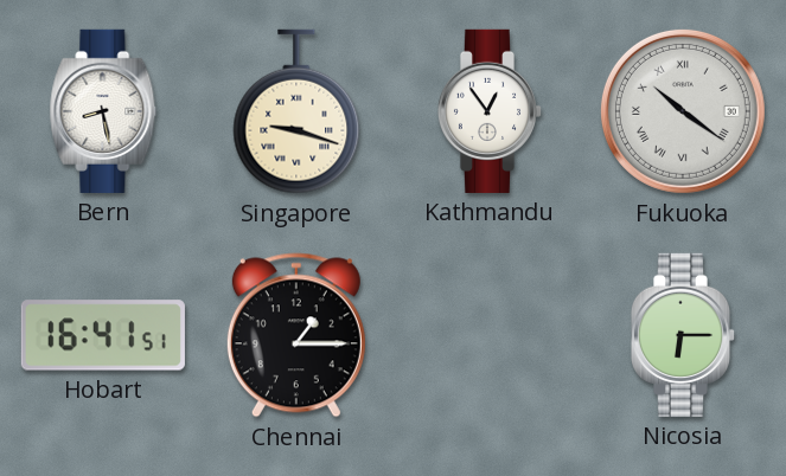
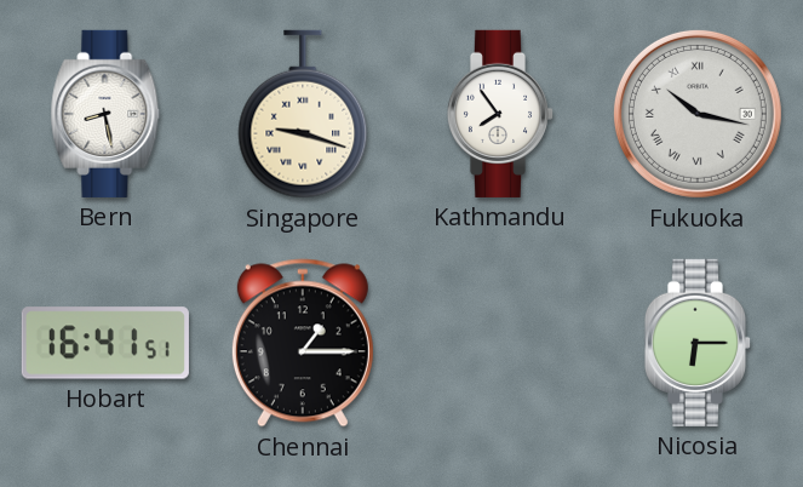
Kathmandu: 12:54 -> 7:54
Fukuoka: 10:21 -> 10:17
